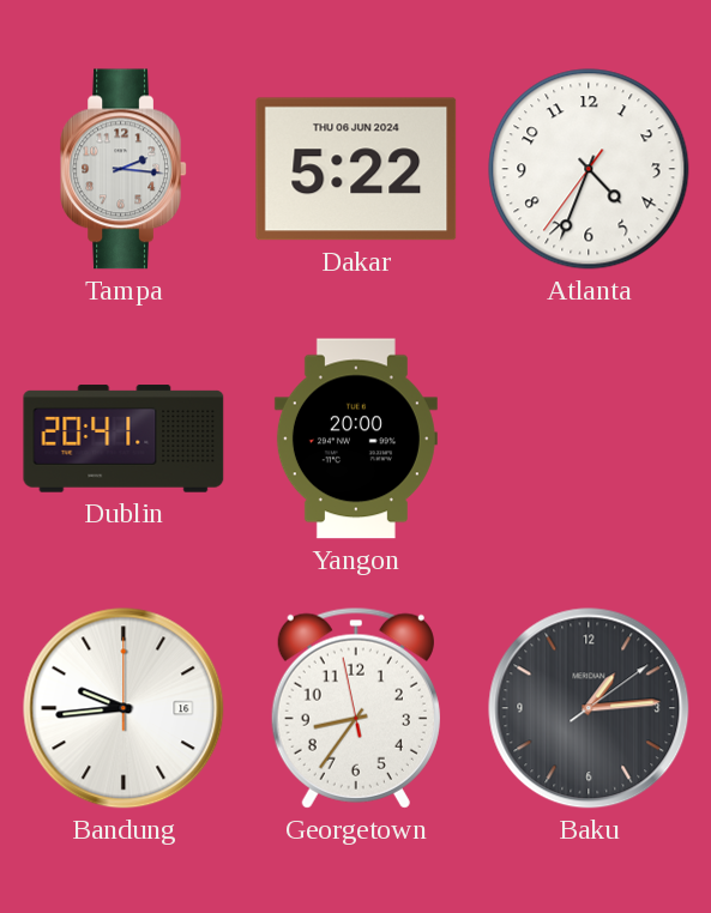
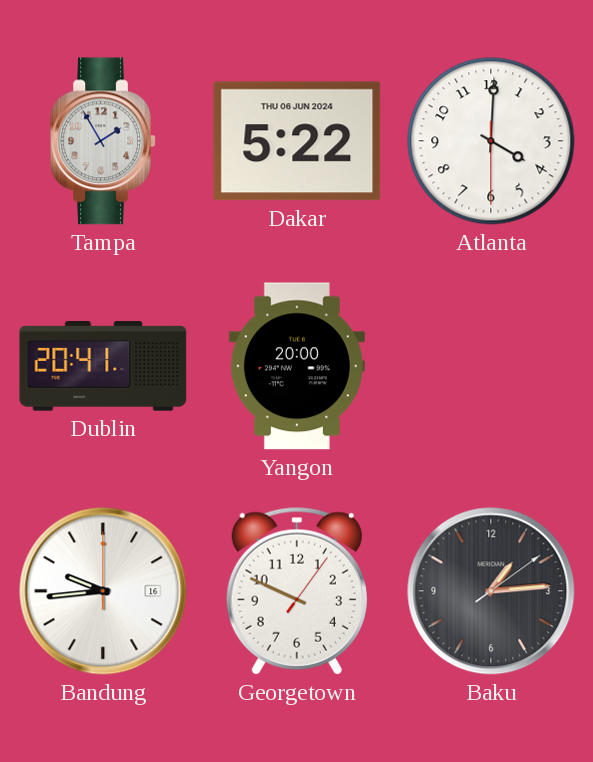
Tampa: 2:16 -> 1:55
Atlanta: 4:33 -> 4:00
Georgetown: 8:35 -> 9:49
